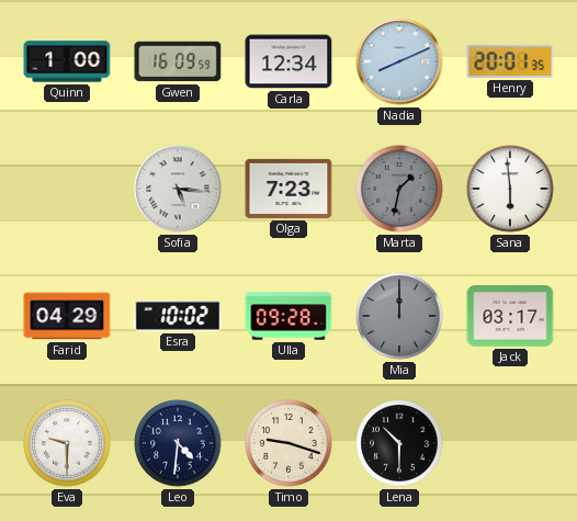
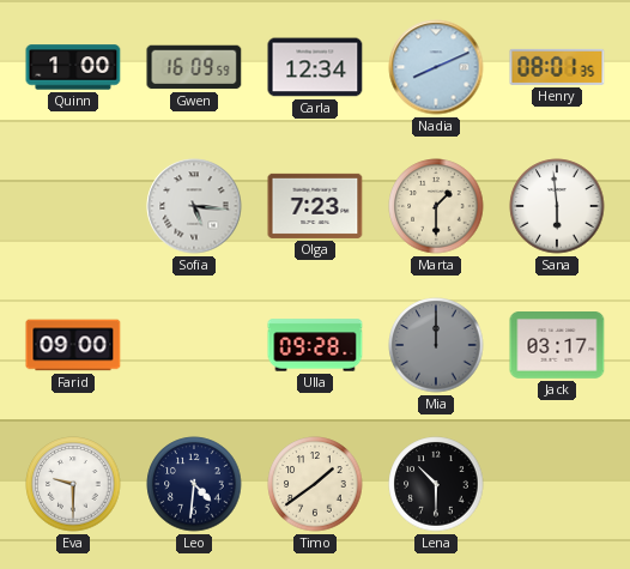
Henry: 20:01 -> 08:01
Marta: 1:32 -> 1:30
Marta dial: grey -> cream
Farid: 04:29 -> 09:00
Esra: 10:02 -> none
Timo: 9:18 -> 1:39
